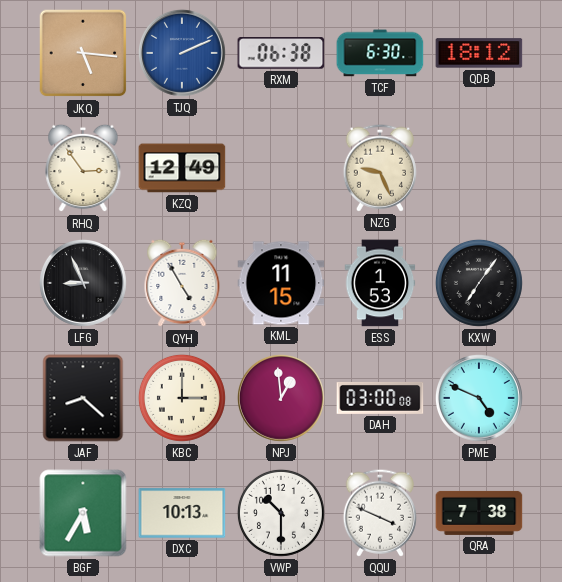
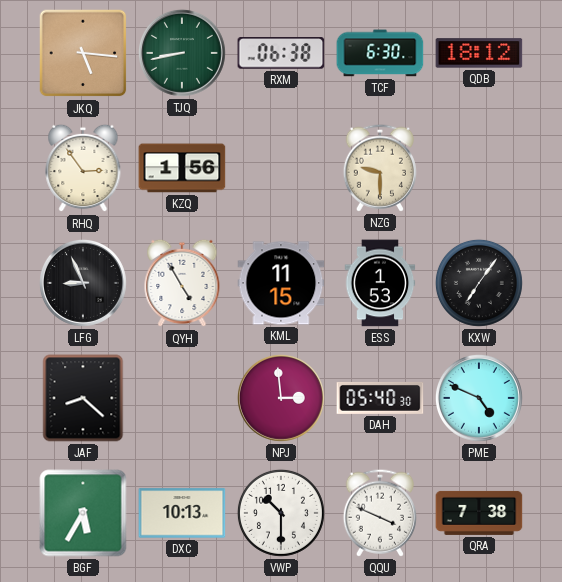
TJQ: 2:11 -> 8:43
TJQ dial: blue -> green
KZQ: 12:49 -> 1:56
NZG: 9:26 -> 9:30
KBC: 3:00 -> none
NPJ: 12:59 -> 2:59
DAH: 03:00 -> 05:40
